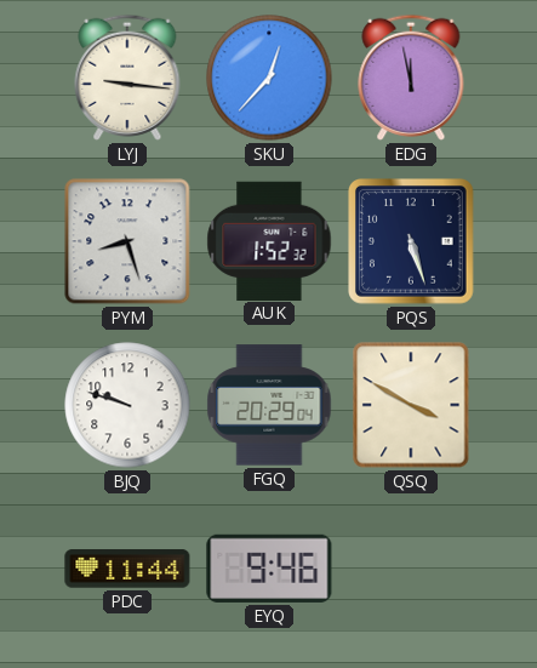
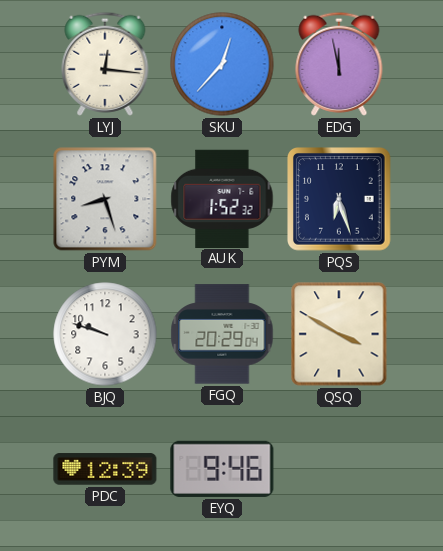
LYJ: 9:16 -> 12:16
PQS: 5:27 -> 6:27
PDC: 11:44 -> 12:39
